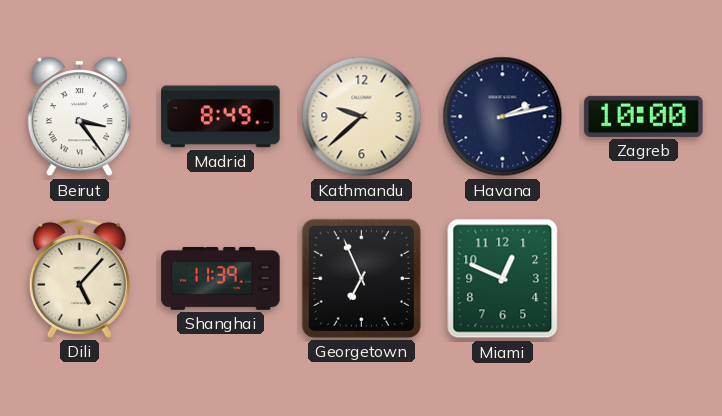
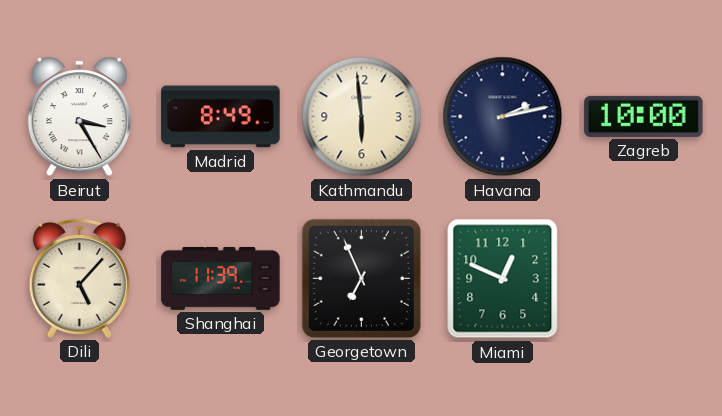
Beirut: 3:24 -> 3:25
Kathmandu: 9:38 -> 5:59
